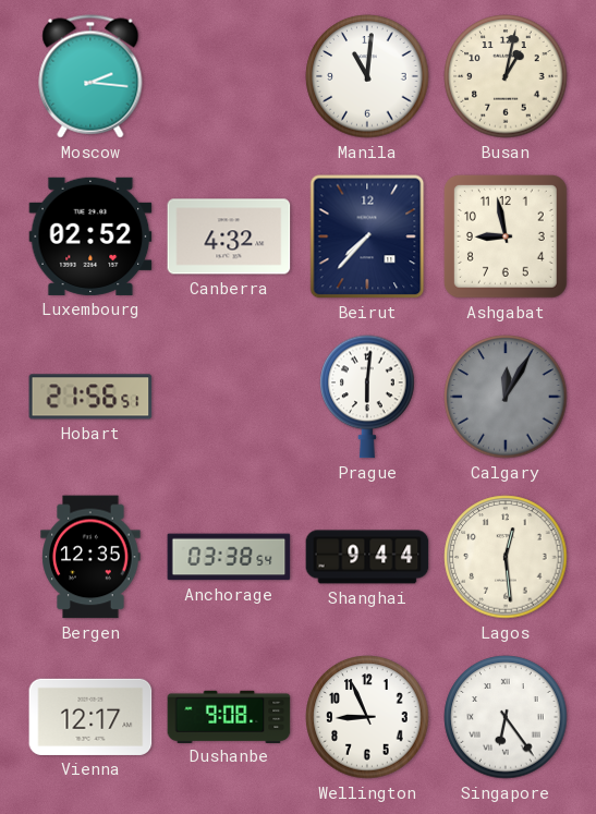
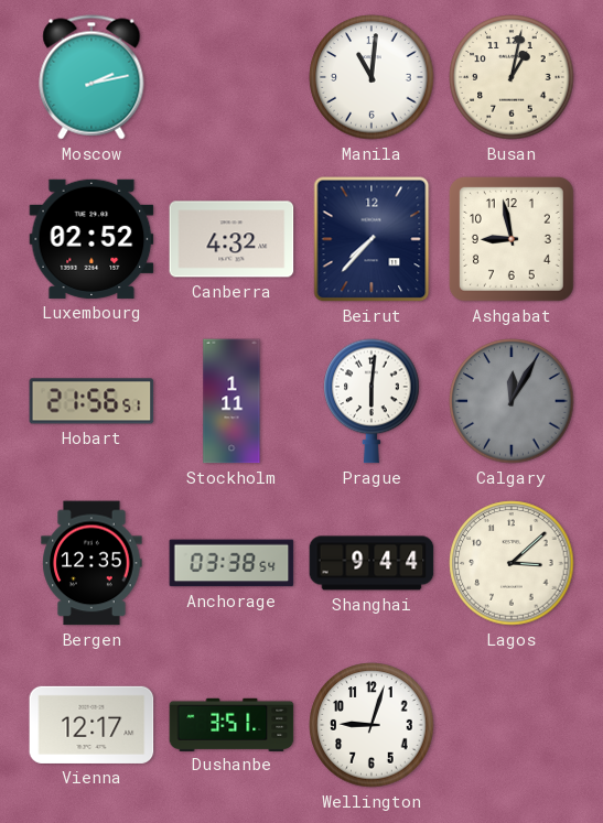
Moscow: 2:16 -> 2:13
Stockholm: none -> 1:11
Lagos: 12:29 -> 3:08
Dushanbe: 9:08 -> 3:51
Wellington: 8:56 -> 9:03
Singapore: 6:24 -> none
